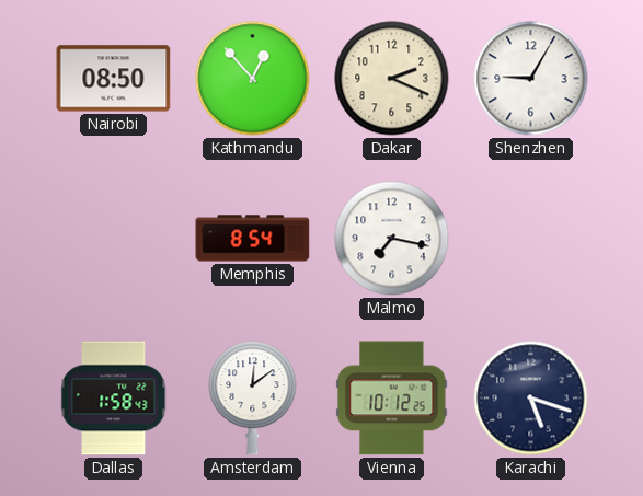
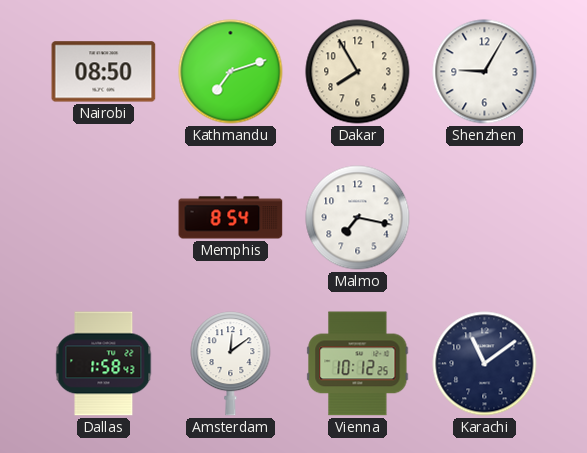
Kathmandu: 12:53 -> 7:12
Dakar: 2:19 -> 7:55
Karachi: 5:18 -> 11:09
